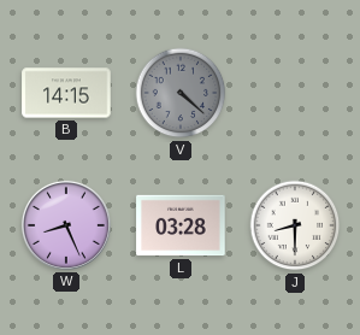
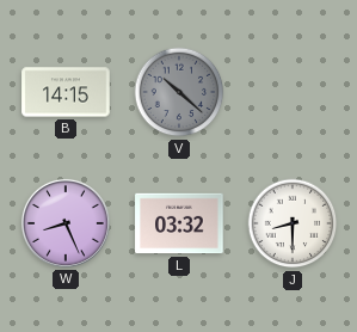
V: 4:22 -> 10:22
L: 03:28 -> 03:32
